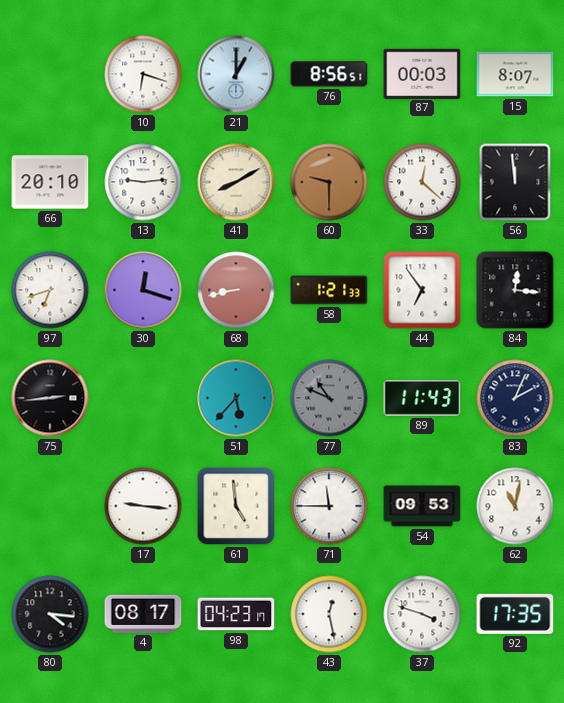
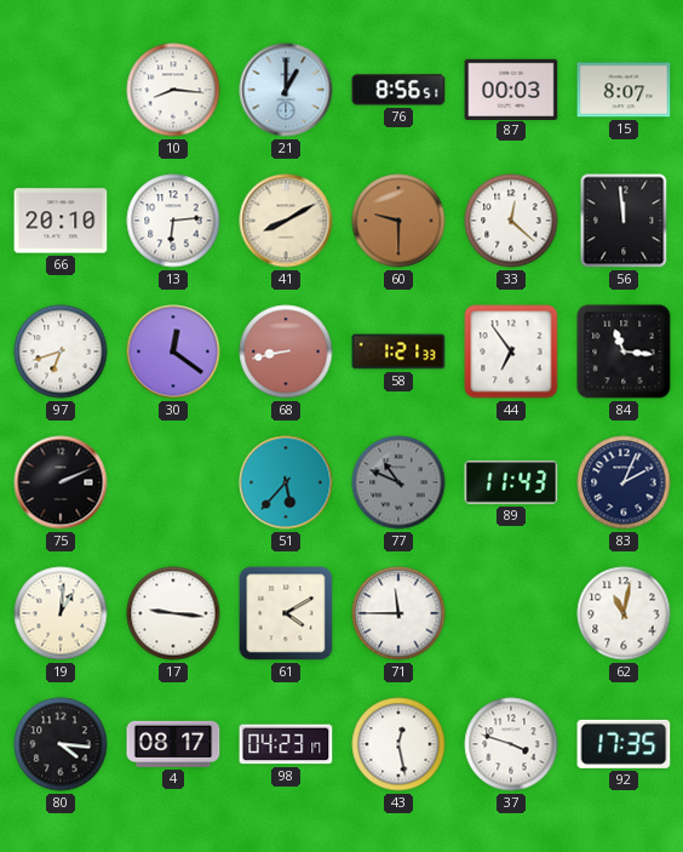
10: 6:18 -> 8:16
13: 9:14 -> 6:14
30: 12:18 -> 12:21
84: 12:16 -> 11:16
75: 2:44 -> 2:11
19: none -> 1:01
61: 4:59 -> 4:10
54: 09:53 -> none
